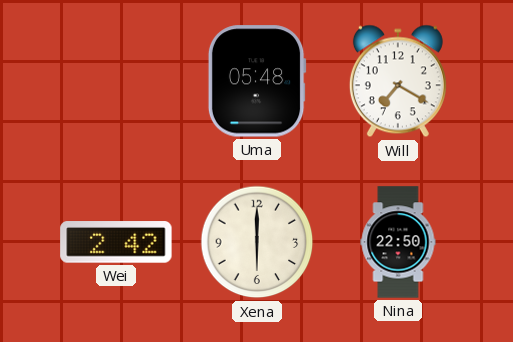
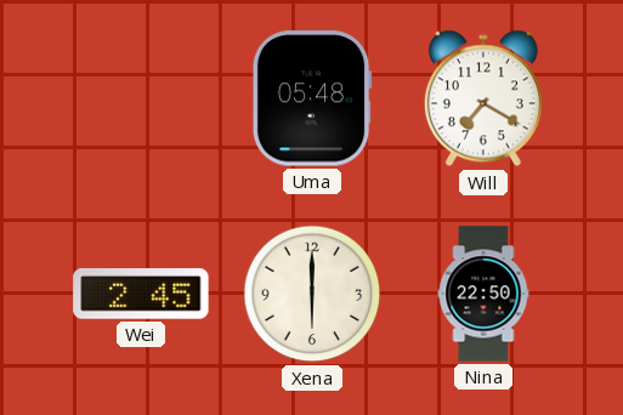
Wei: 2:42 -> 2:45
